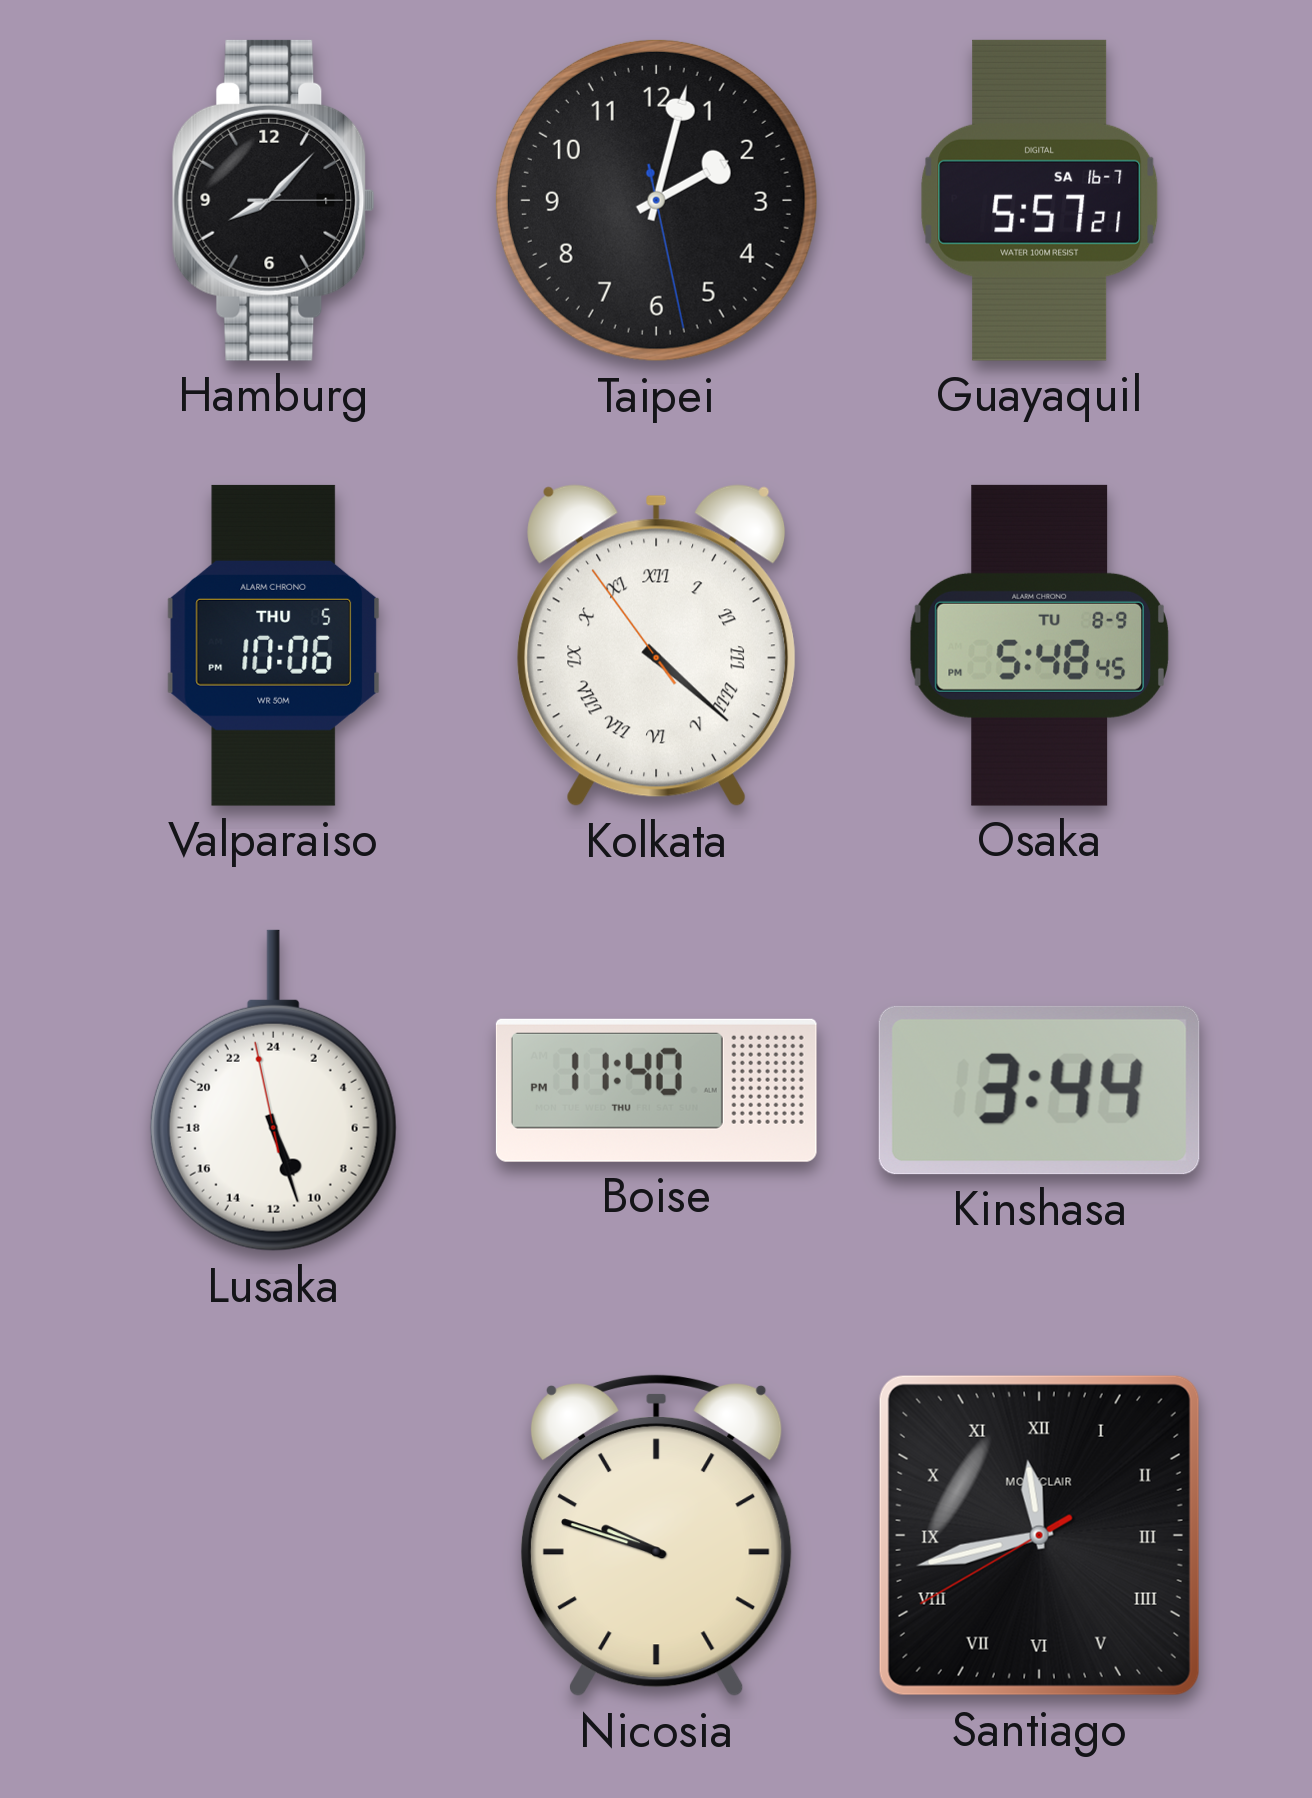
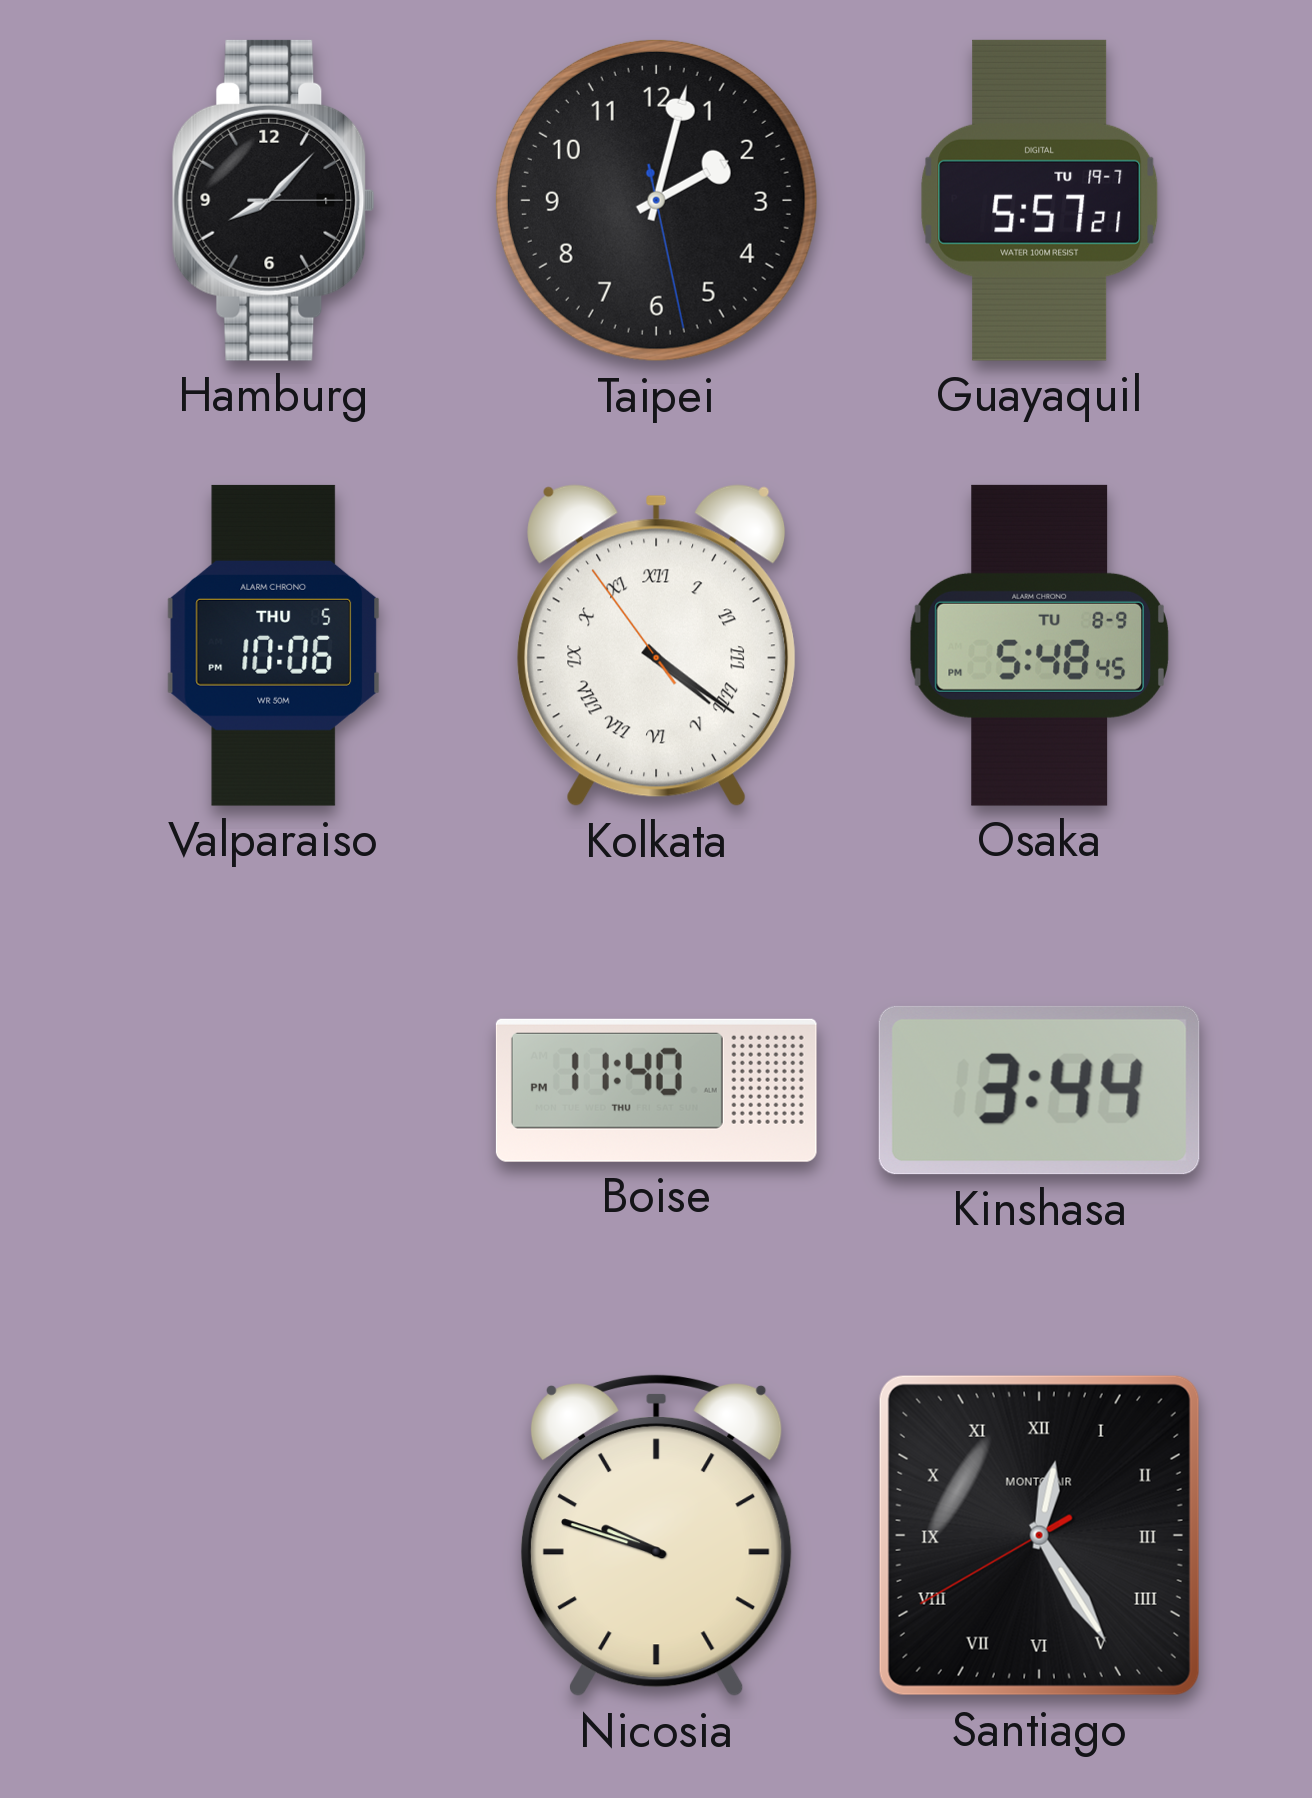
Guayaquil date: SA 16-7 -> TU 19-7
Kolkata: 4:21 -> 4:20
Lusaka: 10:26 -> none
Santiago: 11:42 -> 12:24
